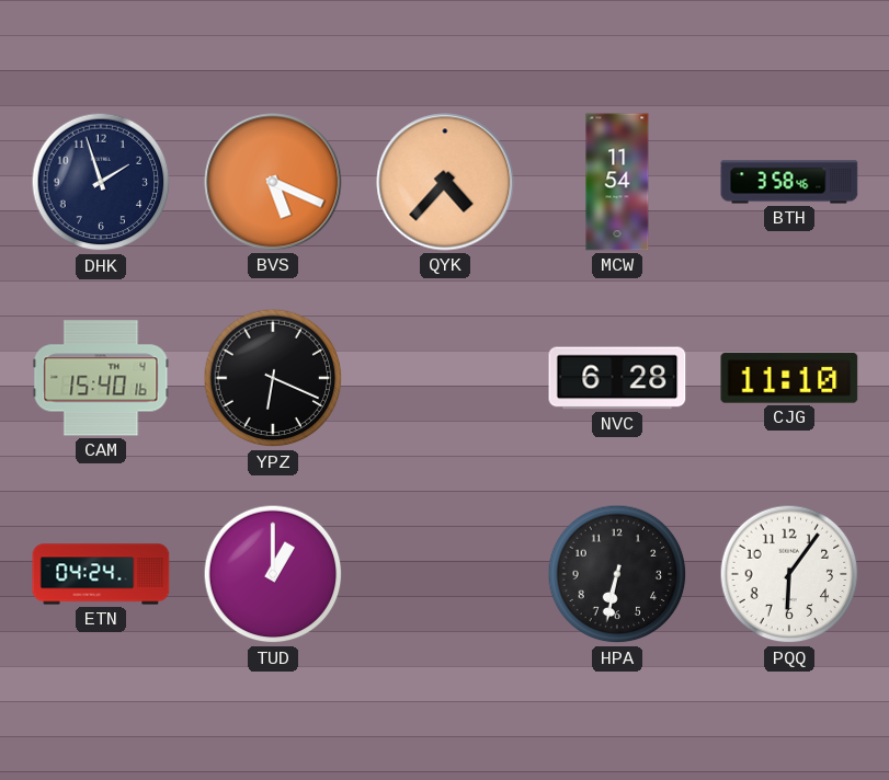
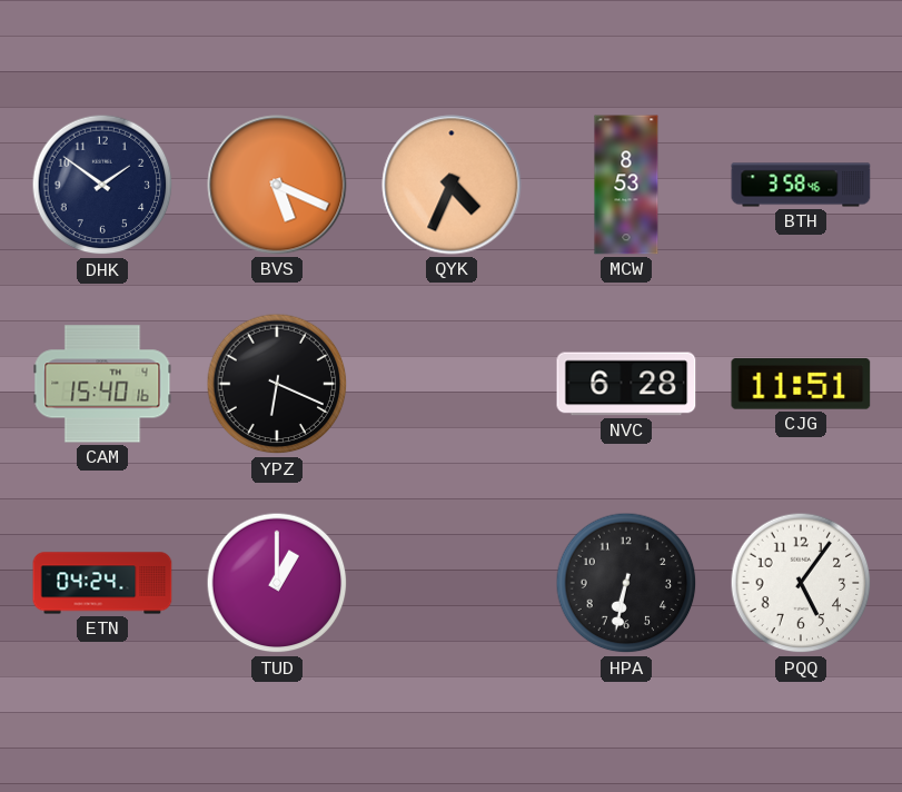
DHK: 1:57 -> 1:51
QYK: 4:37 -> 4:34
MCW: 11:54 -> 8:53
CJG: 11:10 -> 11:51
PQQ: 6:06 -> 5:06
